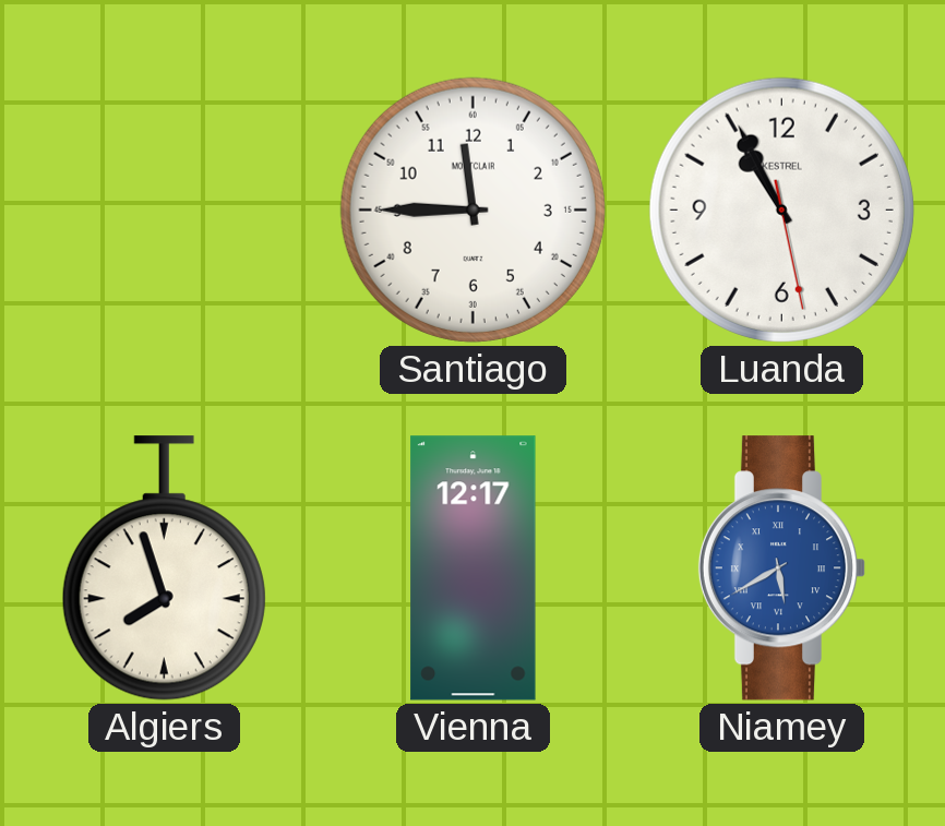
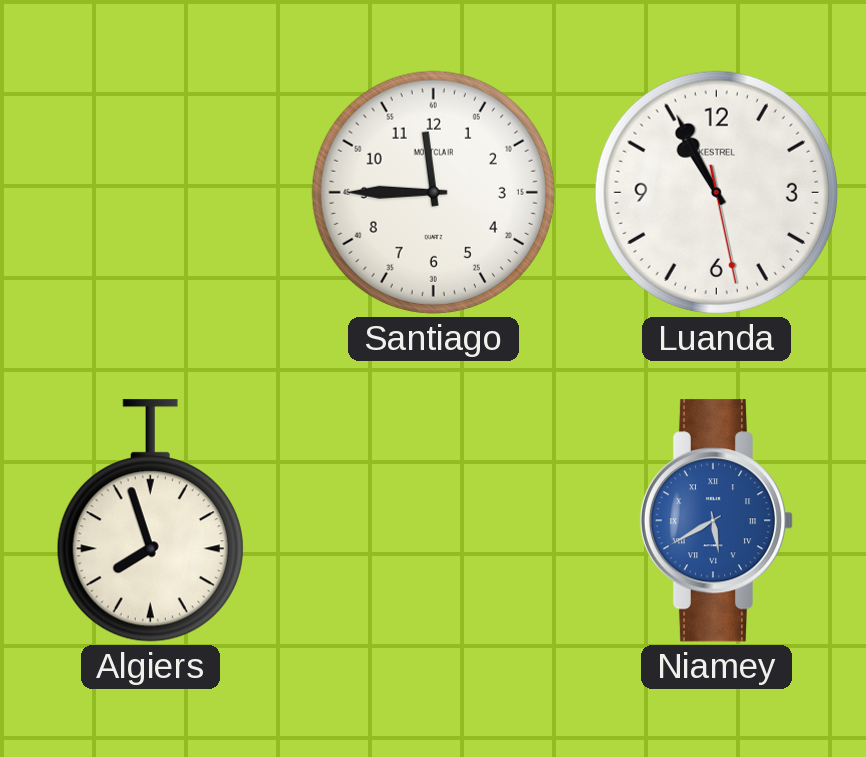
Vienna: 12:17 -> none
